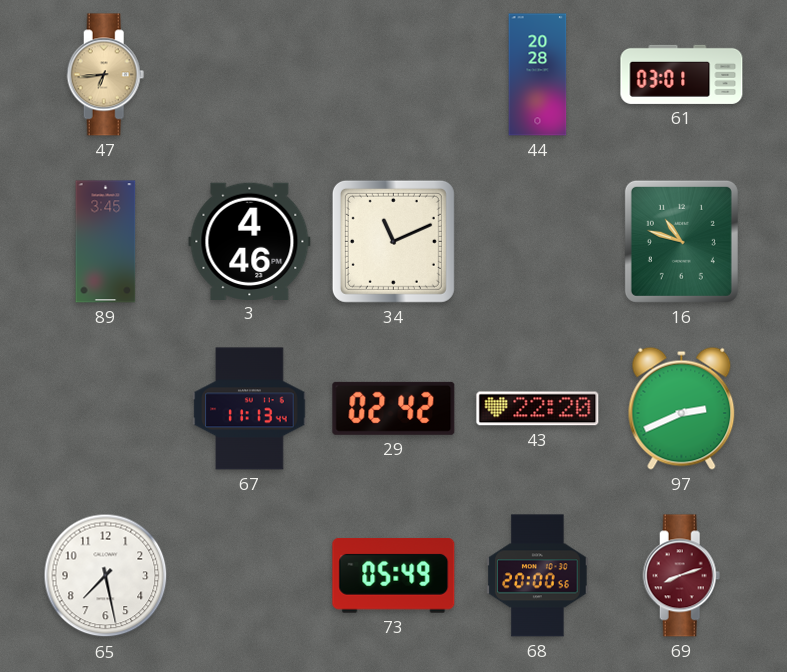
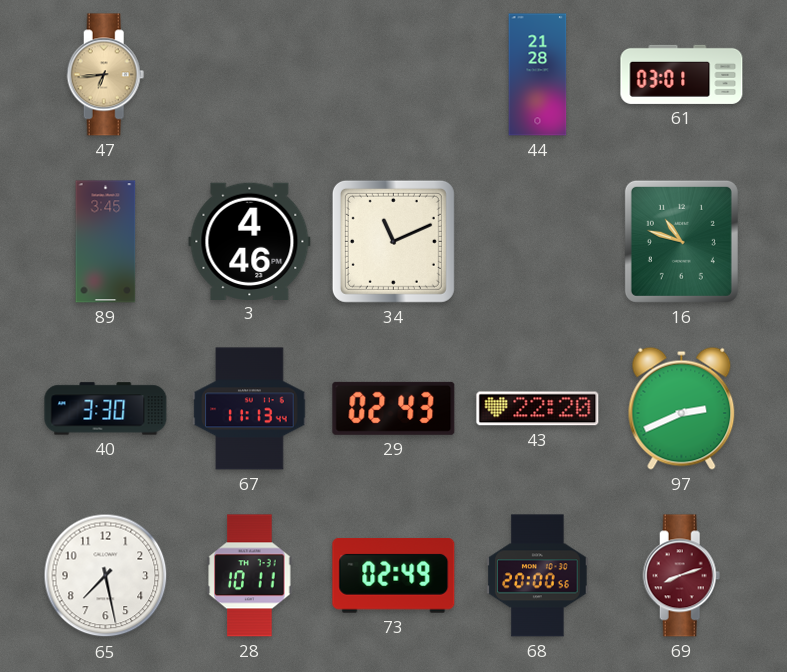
44: 20:28 -> 21:28
40: none -> 3:30
29: 02:42 -> 02:43
28: none -> 10:11
73: 05:49 -> 02:49
